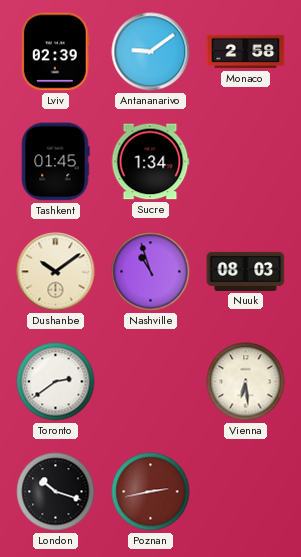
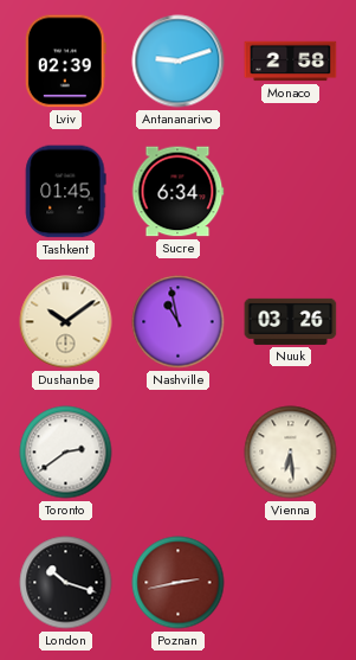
Antananarivo: 9:09 -> 9:12
Sucre: 1:34 -> 6:34
Nashville: 10:57 -> 10:58
Nuuk: 08:03 -> 03:26
